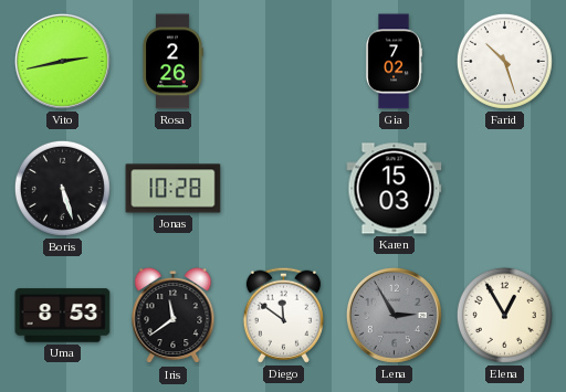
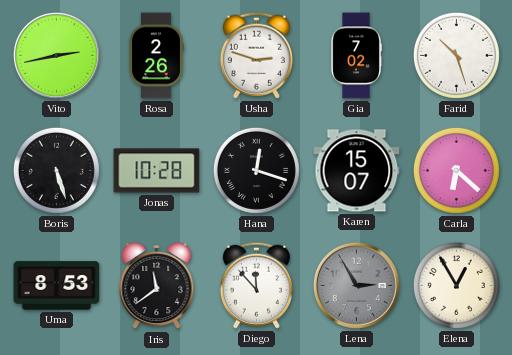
Usha: none -> 2:48
Hana: none -> 12:18
Karen: 15:03 -> 15:07
Carla: none -> 6:22
Diego: 11:51 -> 11:53
